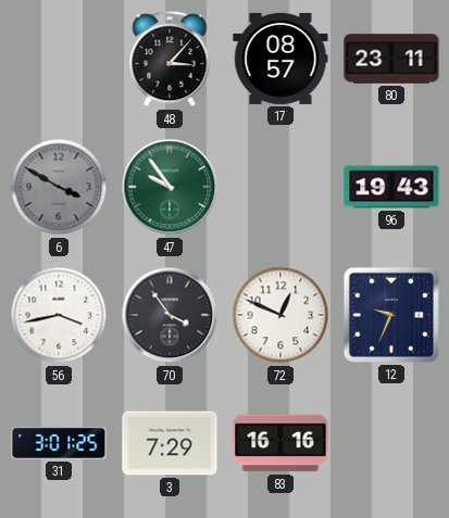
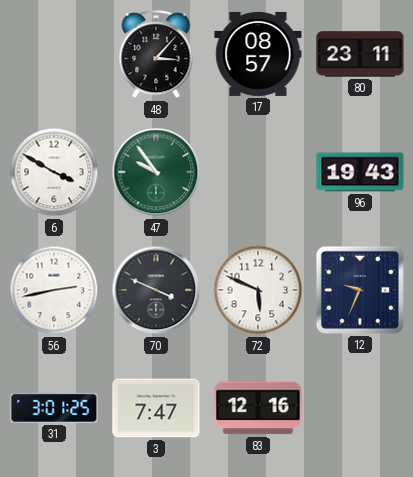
6 dial: grey -> white
56: 3:43 -> 2:43
70: 3:54 -> 3:49
72: 12:49 -> 5:49
3: 7:29 -> 7:47
83: 16:16 -> 12:16
